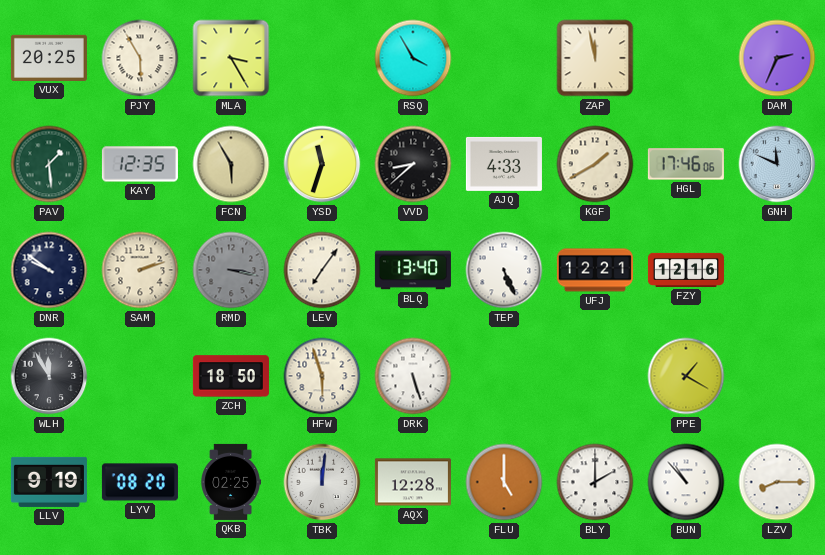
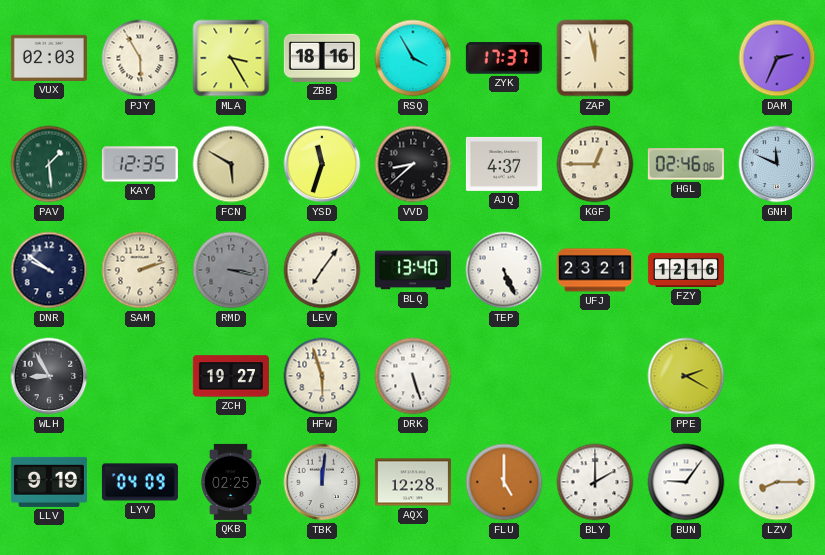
VUX: 20:25 -> 02:03
ZBB: none -> 18:16
ZYK: none -> 17:37
FCN: 5:55 -> 5:50
AJQ: 4:33 -> 4:37
KGF: 1:40 -> 12:45
HGL: 17:46 -> 02:46
UFJ: 12:21 -> 23:21
WLH: 11:55 -> 8:55
ZCH: 18:50 -> 19:27
PPE: 1:20 -> 2:20
LYV: 08:20 -> 04:09
BUN: 10:53 -> 9:06
